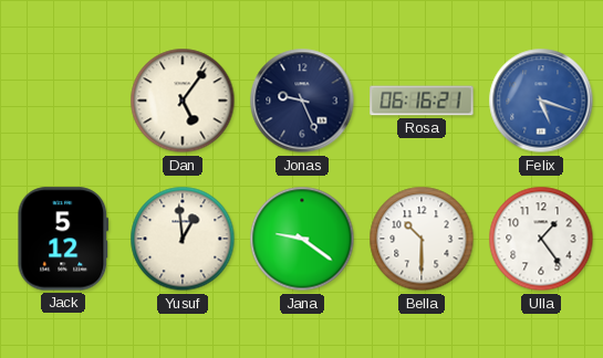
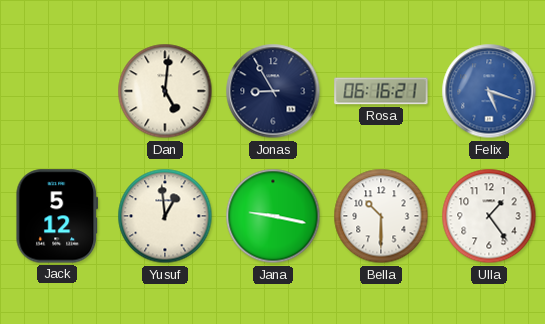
Dan: 5:06 -> 5:01
Jonas: 9:26 -> 8:55
Jana: 9:21 -> 9:17
